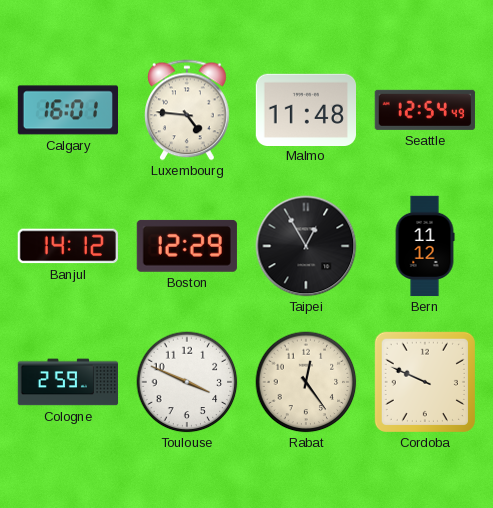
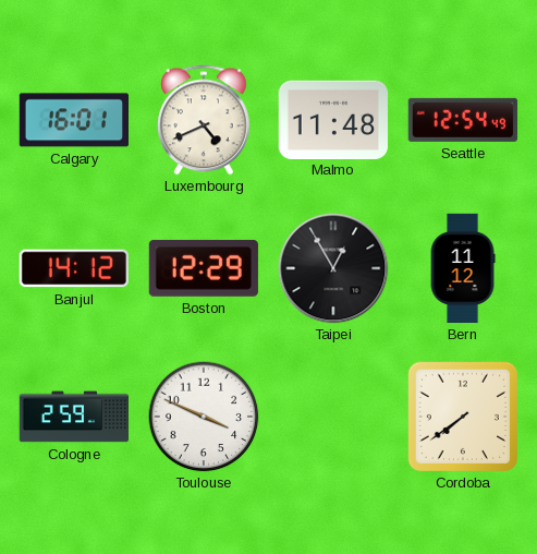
Luxembourg: 4:46 -> 4:41
Rabat: 12:24 -> none
Cordoba: 9:49 -> 7:39
